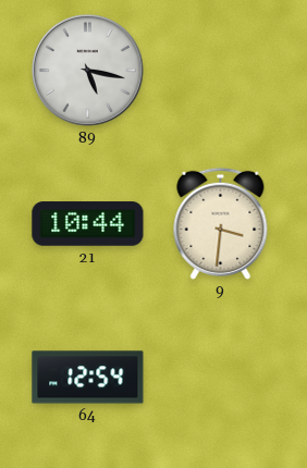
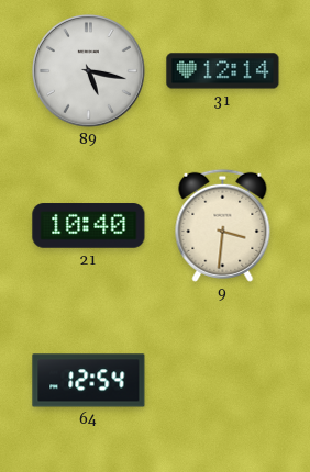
31: none -> 12:14
21: 10:44 -> 10:40
